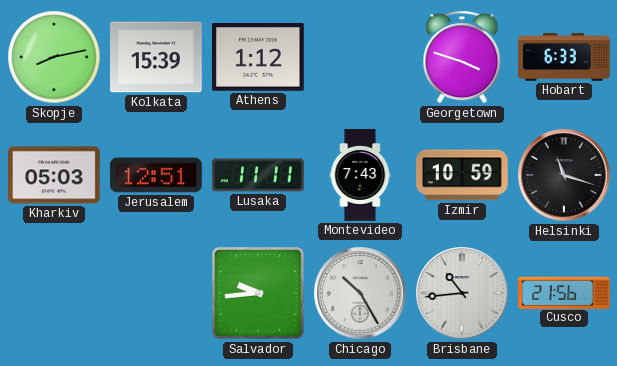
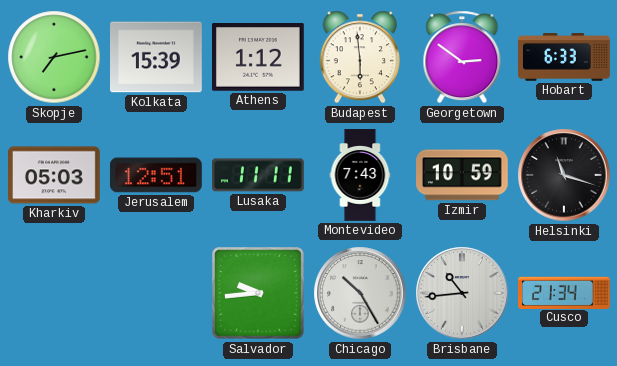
Skopje: 8:13 -> 7:13
Budapest: none -> 5:59
Georgetown: 3:48 -> 2:51
Cusco: 21:56 -> 21:34
